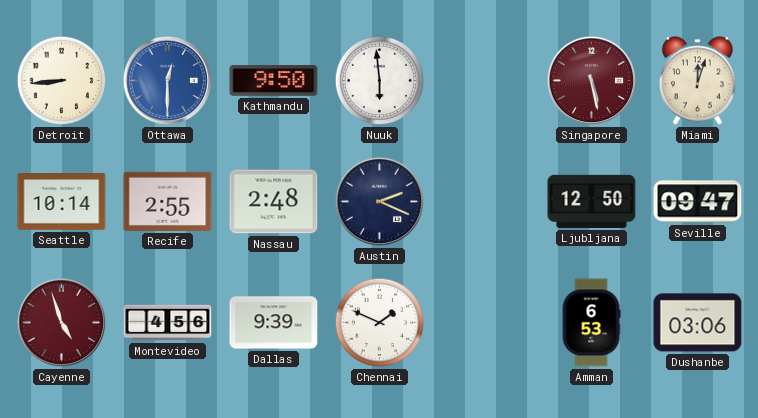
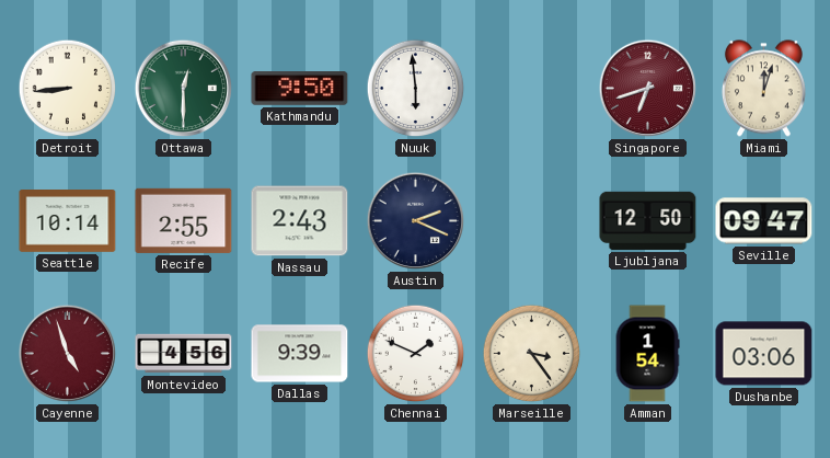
Ottawa dial: blue -> green
Singapore: 5:28 -> 6:42
Nassau: 2:48 -> 2:43
Marseille: none -> 3:24
Amman: 6:53 -> 1:54
